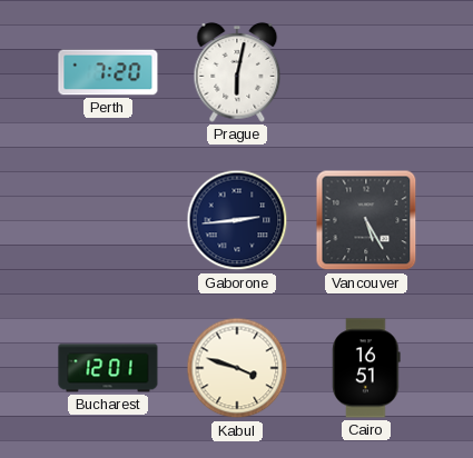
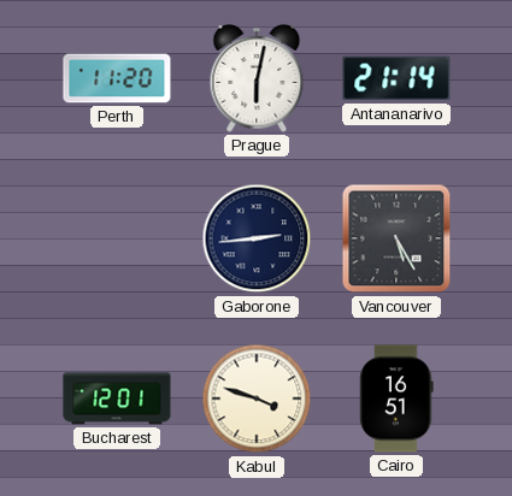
Perth: 7:20 -> 11:20
Antananarivo: none -> 21:14
